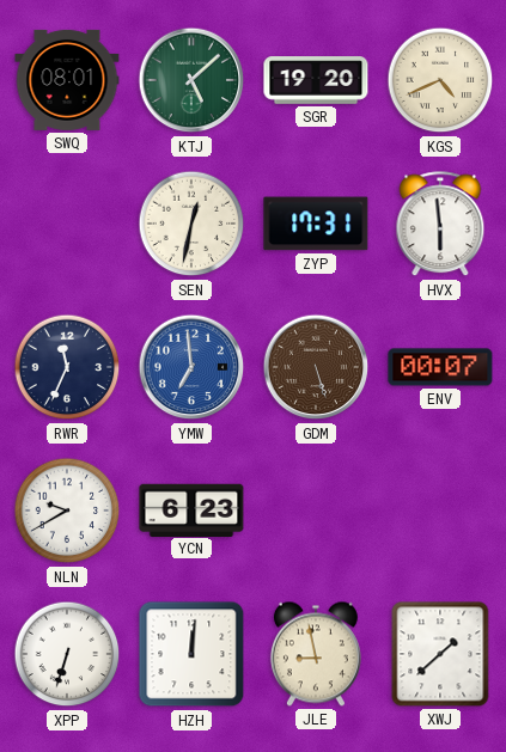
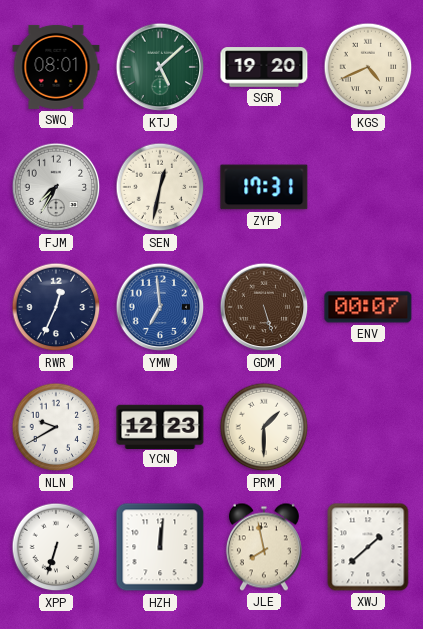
FJM: none -> 7:35
HVX: 5:59 -> none
RWR: 11:34 -> 12:34
YCN: 6:23 -> 12:23
PRM: none -> 1:30
JLE: 8:58 -> 7:58
